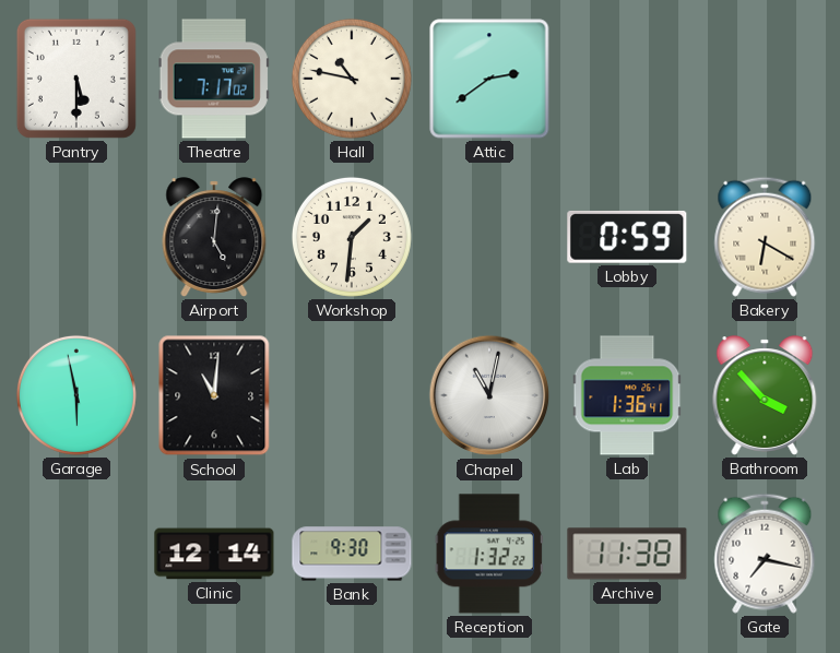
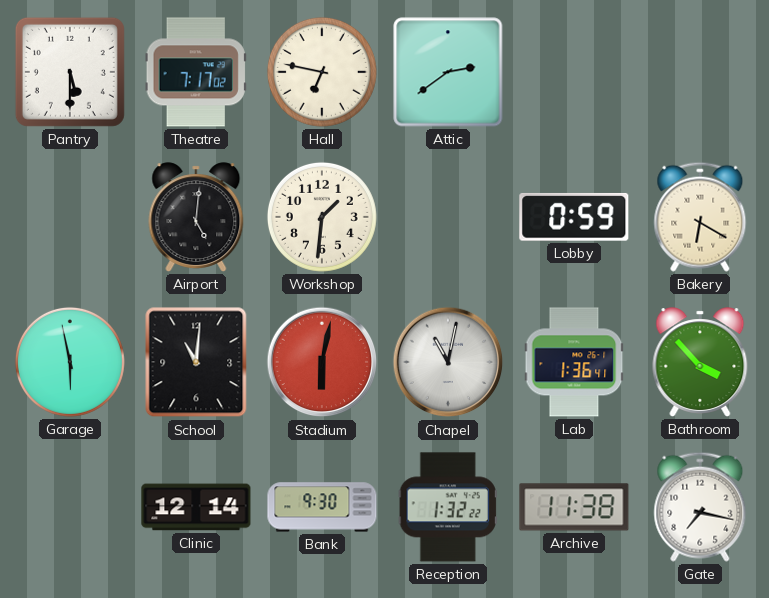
Hall: 10:47 -> 6:47
Stadium: none -> 6:02
